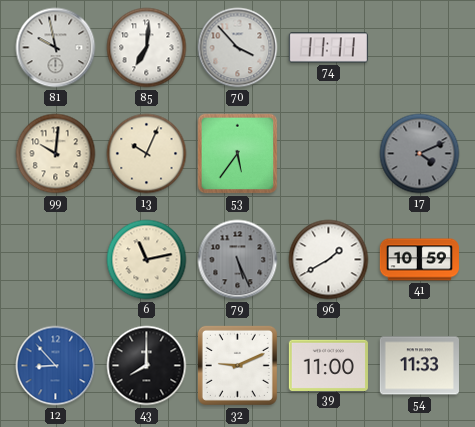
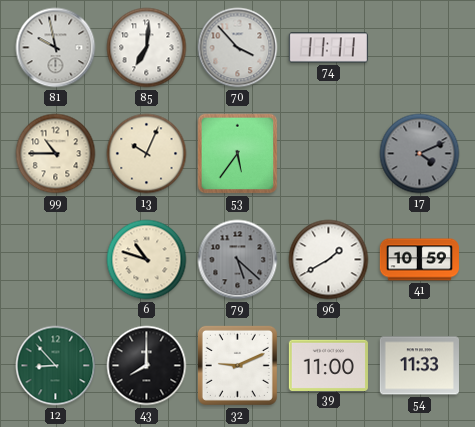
99: 10:01 -> 10:45
6: 11:13 -> 10:48
79: 5:26 -> 5:22
12 dial: blue -> green
